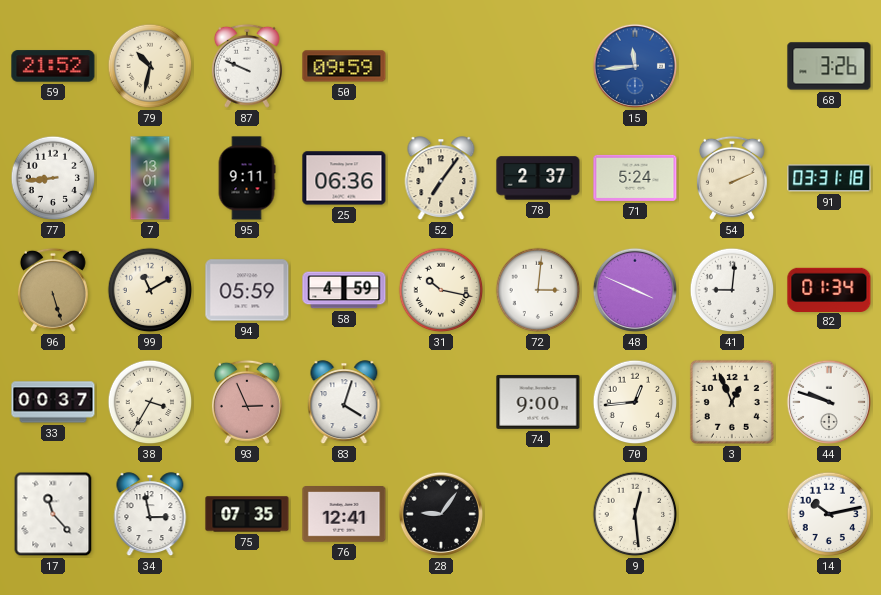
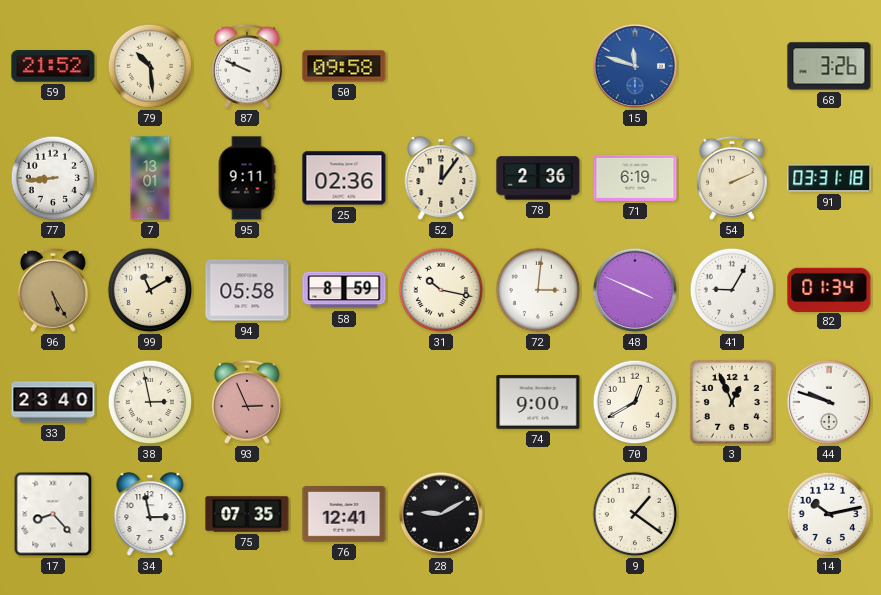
79: 10:32 -> 10:29
50: 09:59 -> 09:58
15: 11:44 -> 11:48
25: 06:36 -> 02:36
52: 7:06 -> 12:06
78: 2:37 -> 2:36
71: 5:24 -> 6:19
96: 5:27 -> 5:25
94: 05:59 -> 05:58
58: 4:59 -> 8:59
41: 9:01 -> 9:05
33: 00:37 -> 23:40
38: 3:35 -> 2:58
83: 4:03 -> none
70: 12:44 -> 12:40
17: 11:23 -> 8:23
28: 9:06 -> 9:10
9: 12:29 -> 1:21
